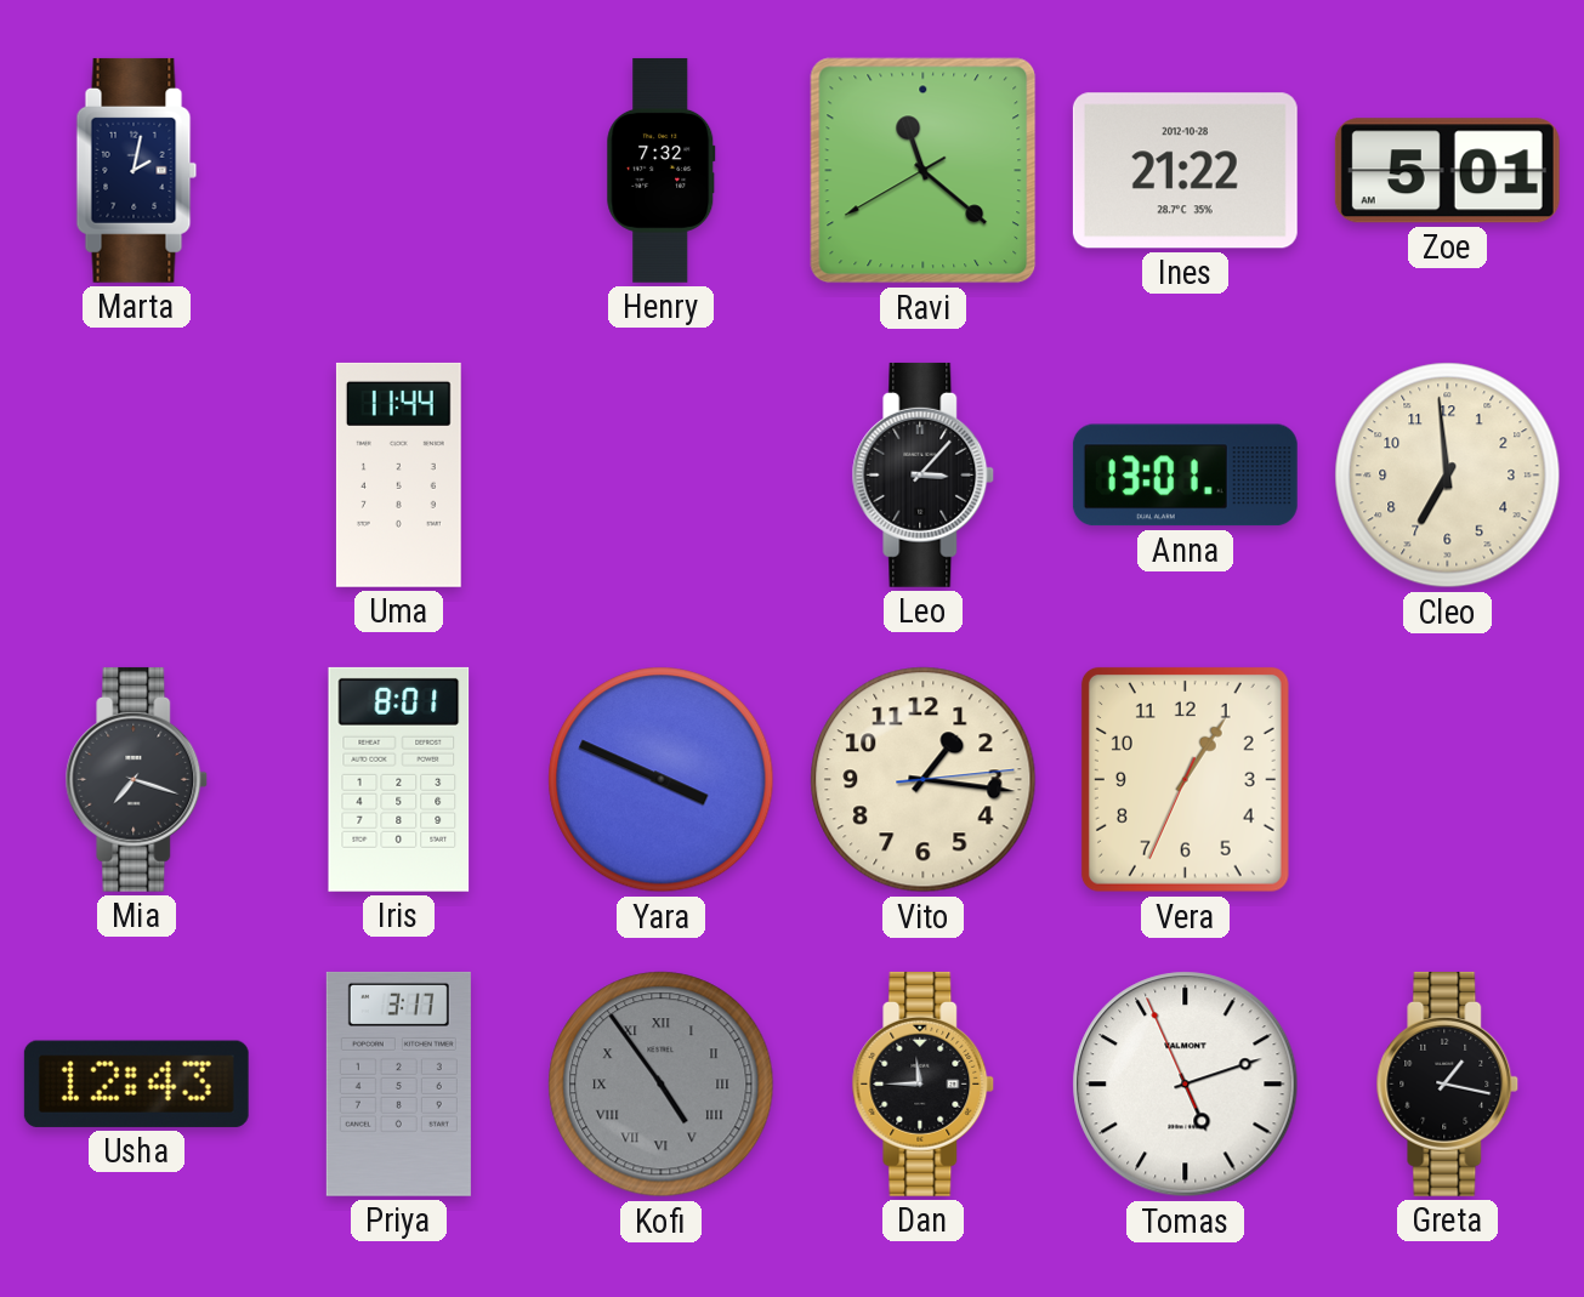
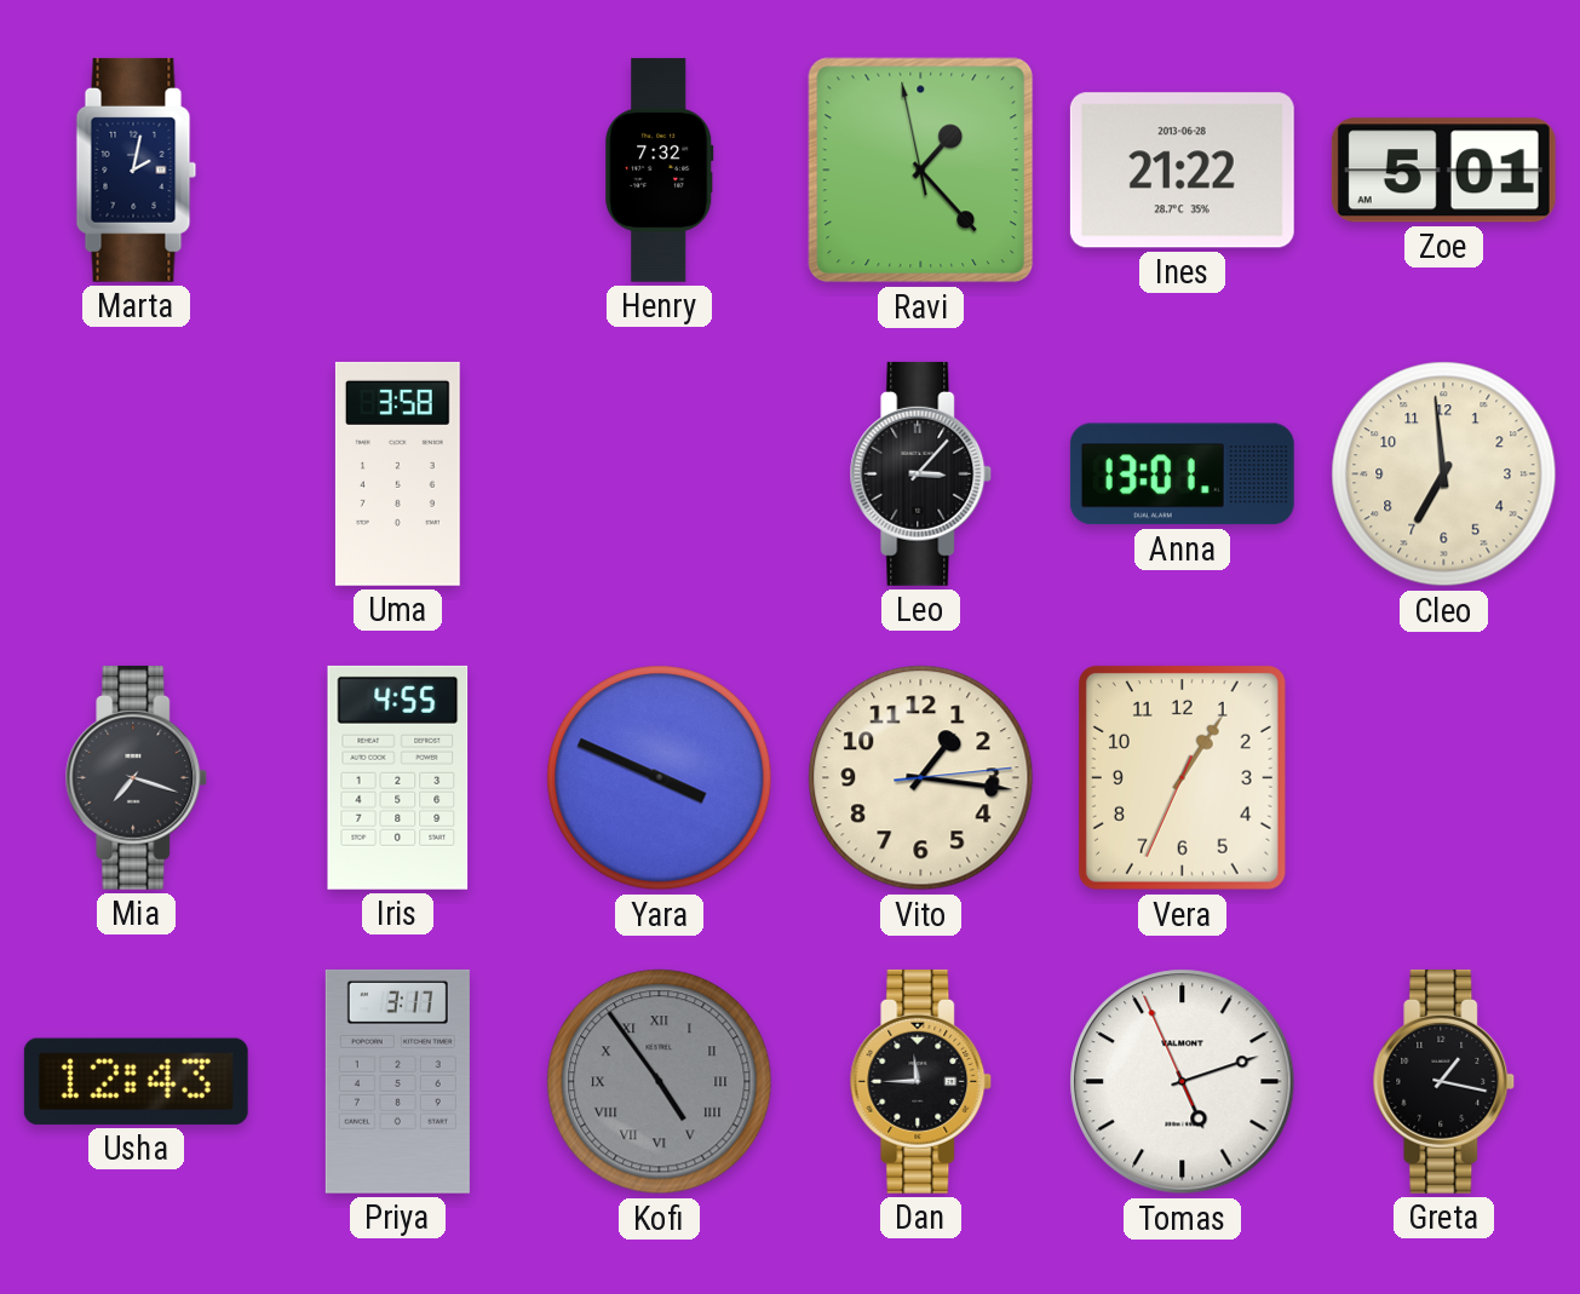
Ravi: 11:21 -> 1:22
Ines date: 2012-10-28 -> 2013-06-28
Uma: 11:44 -> 3:58
Iris: 8:01 -> 4:55
